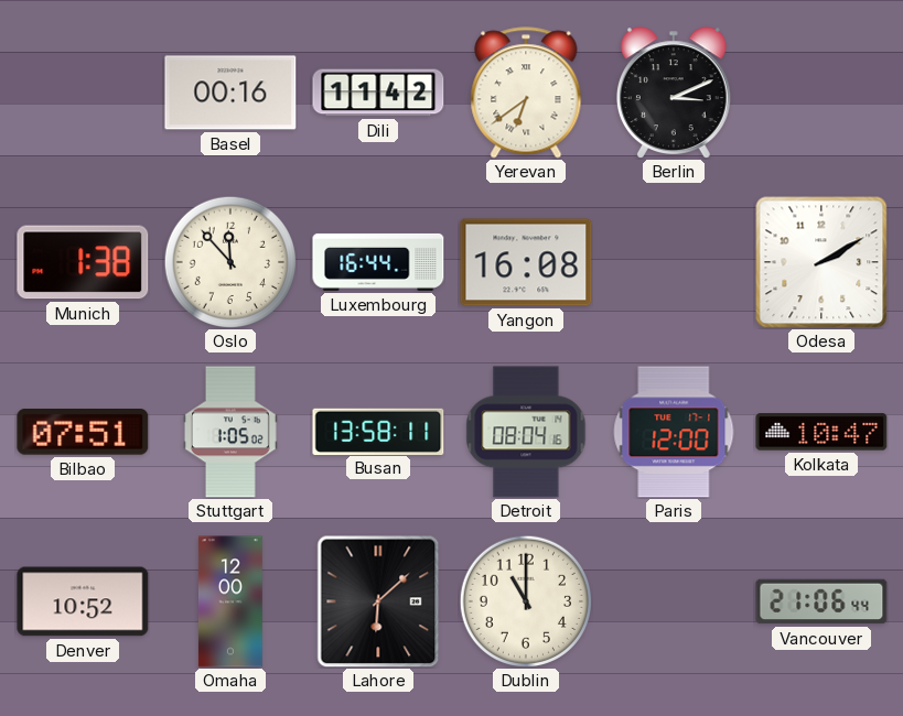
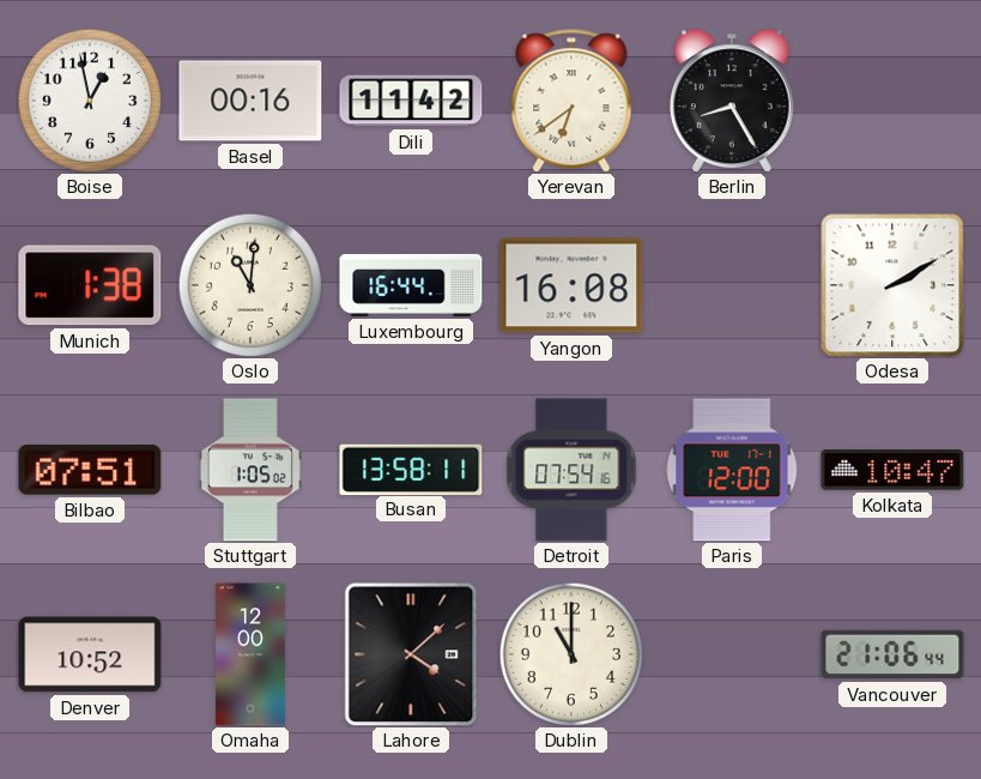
Boise: none -> 12:58
Berlin: 3:11 -> 8:25
Oslo: 11:53 -> 11:01
Detroit: 08:04 -> 07:54
Lahore: 6:08 -> 4:08
